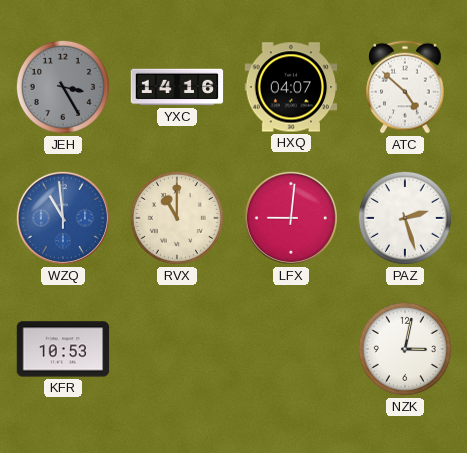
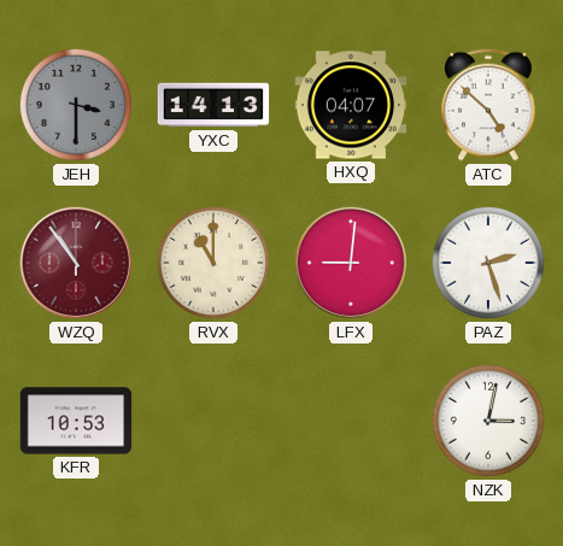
JEH: 3:25 -> 3:30
YXC: 14:16 -> 14:13
WZQ: 10:59 -> 10:54
WZQ dial: blue -> burgundy
